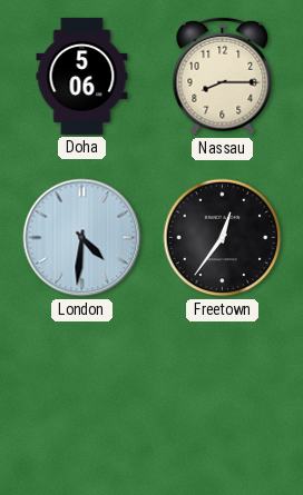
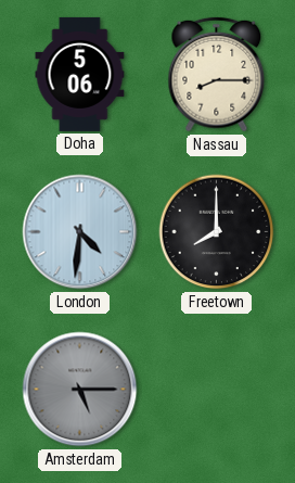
Freetown: 12:36 -> 8:00
Amsterdam: none -> 5:15
